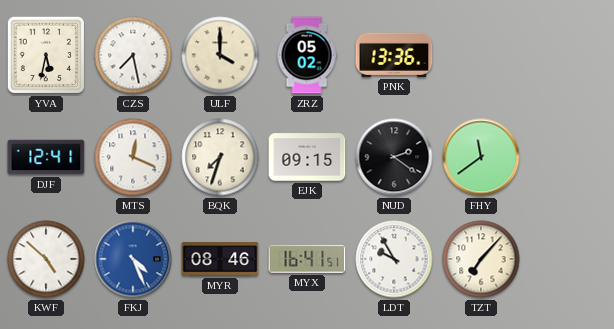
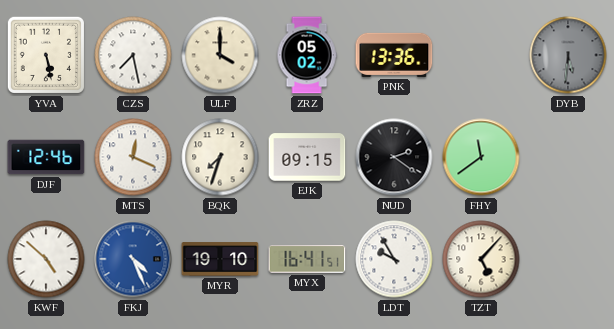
YVA: 5:32 -> 5:28
DYB: none -> 5:31
DJF: 12:41 -> 12:46
MYR: 08:46 -> 19:10
TZT: 7:07 -> 5:07
